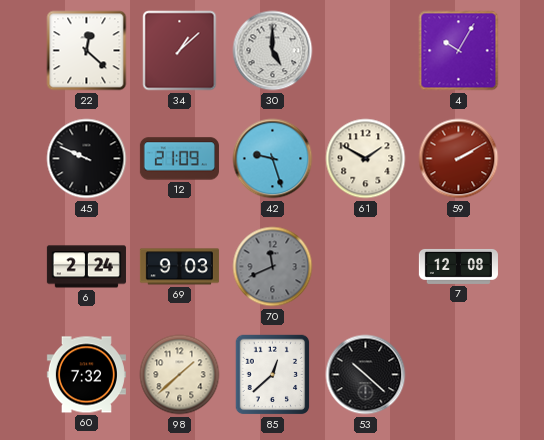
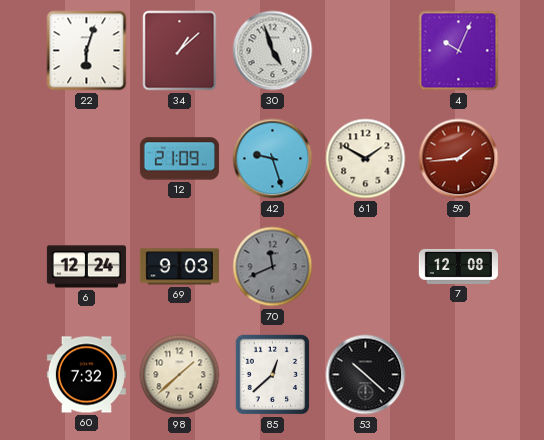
22: 12:22 -> 6:03
30: 5:00 -> 4:57
4: 10:05 -> 10:04
45: 9:49 -> none
59: 2:10 -> 1:44
6: 2:24 -> 12:24
